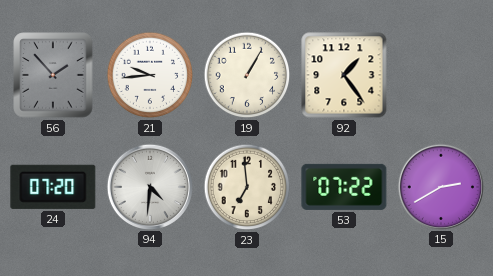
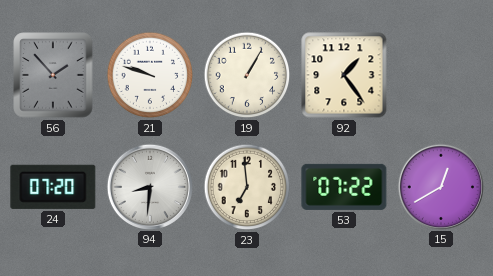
21: 9:44 -> 9:48
94: 4:31 -> 8:31
15: 2:40 -> 12:40
